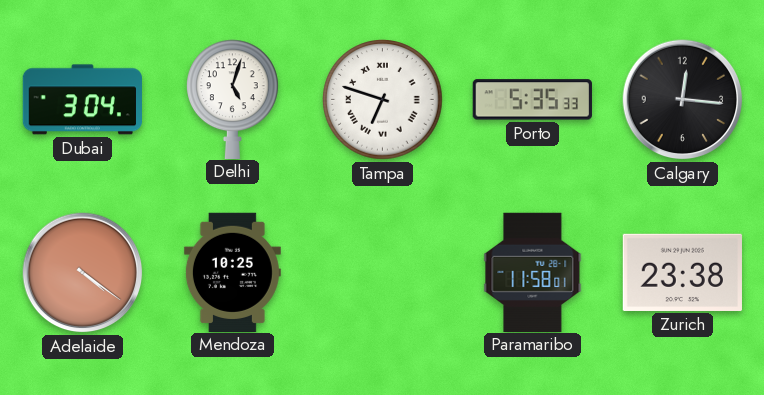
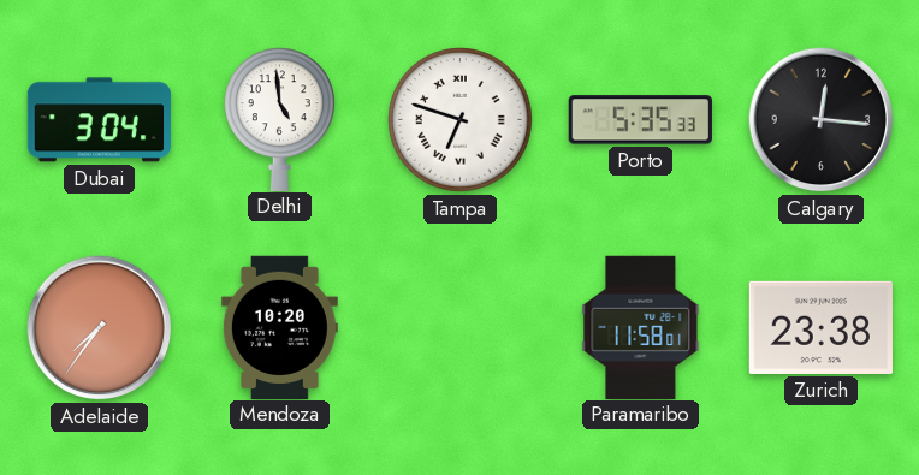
Delhi: 5:03 -> 4:59
Adelaide: 4:21 -> 7:36
Mendoza: 10:25 -> 10:20
